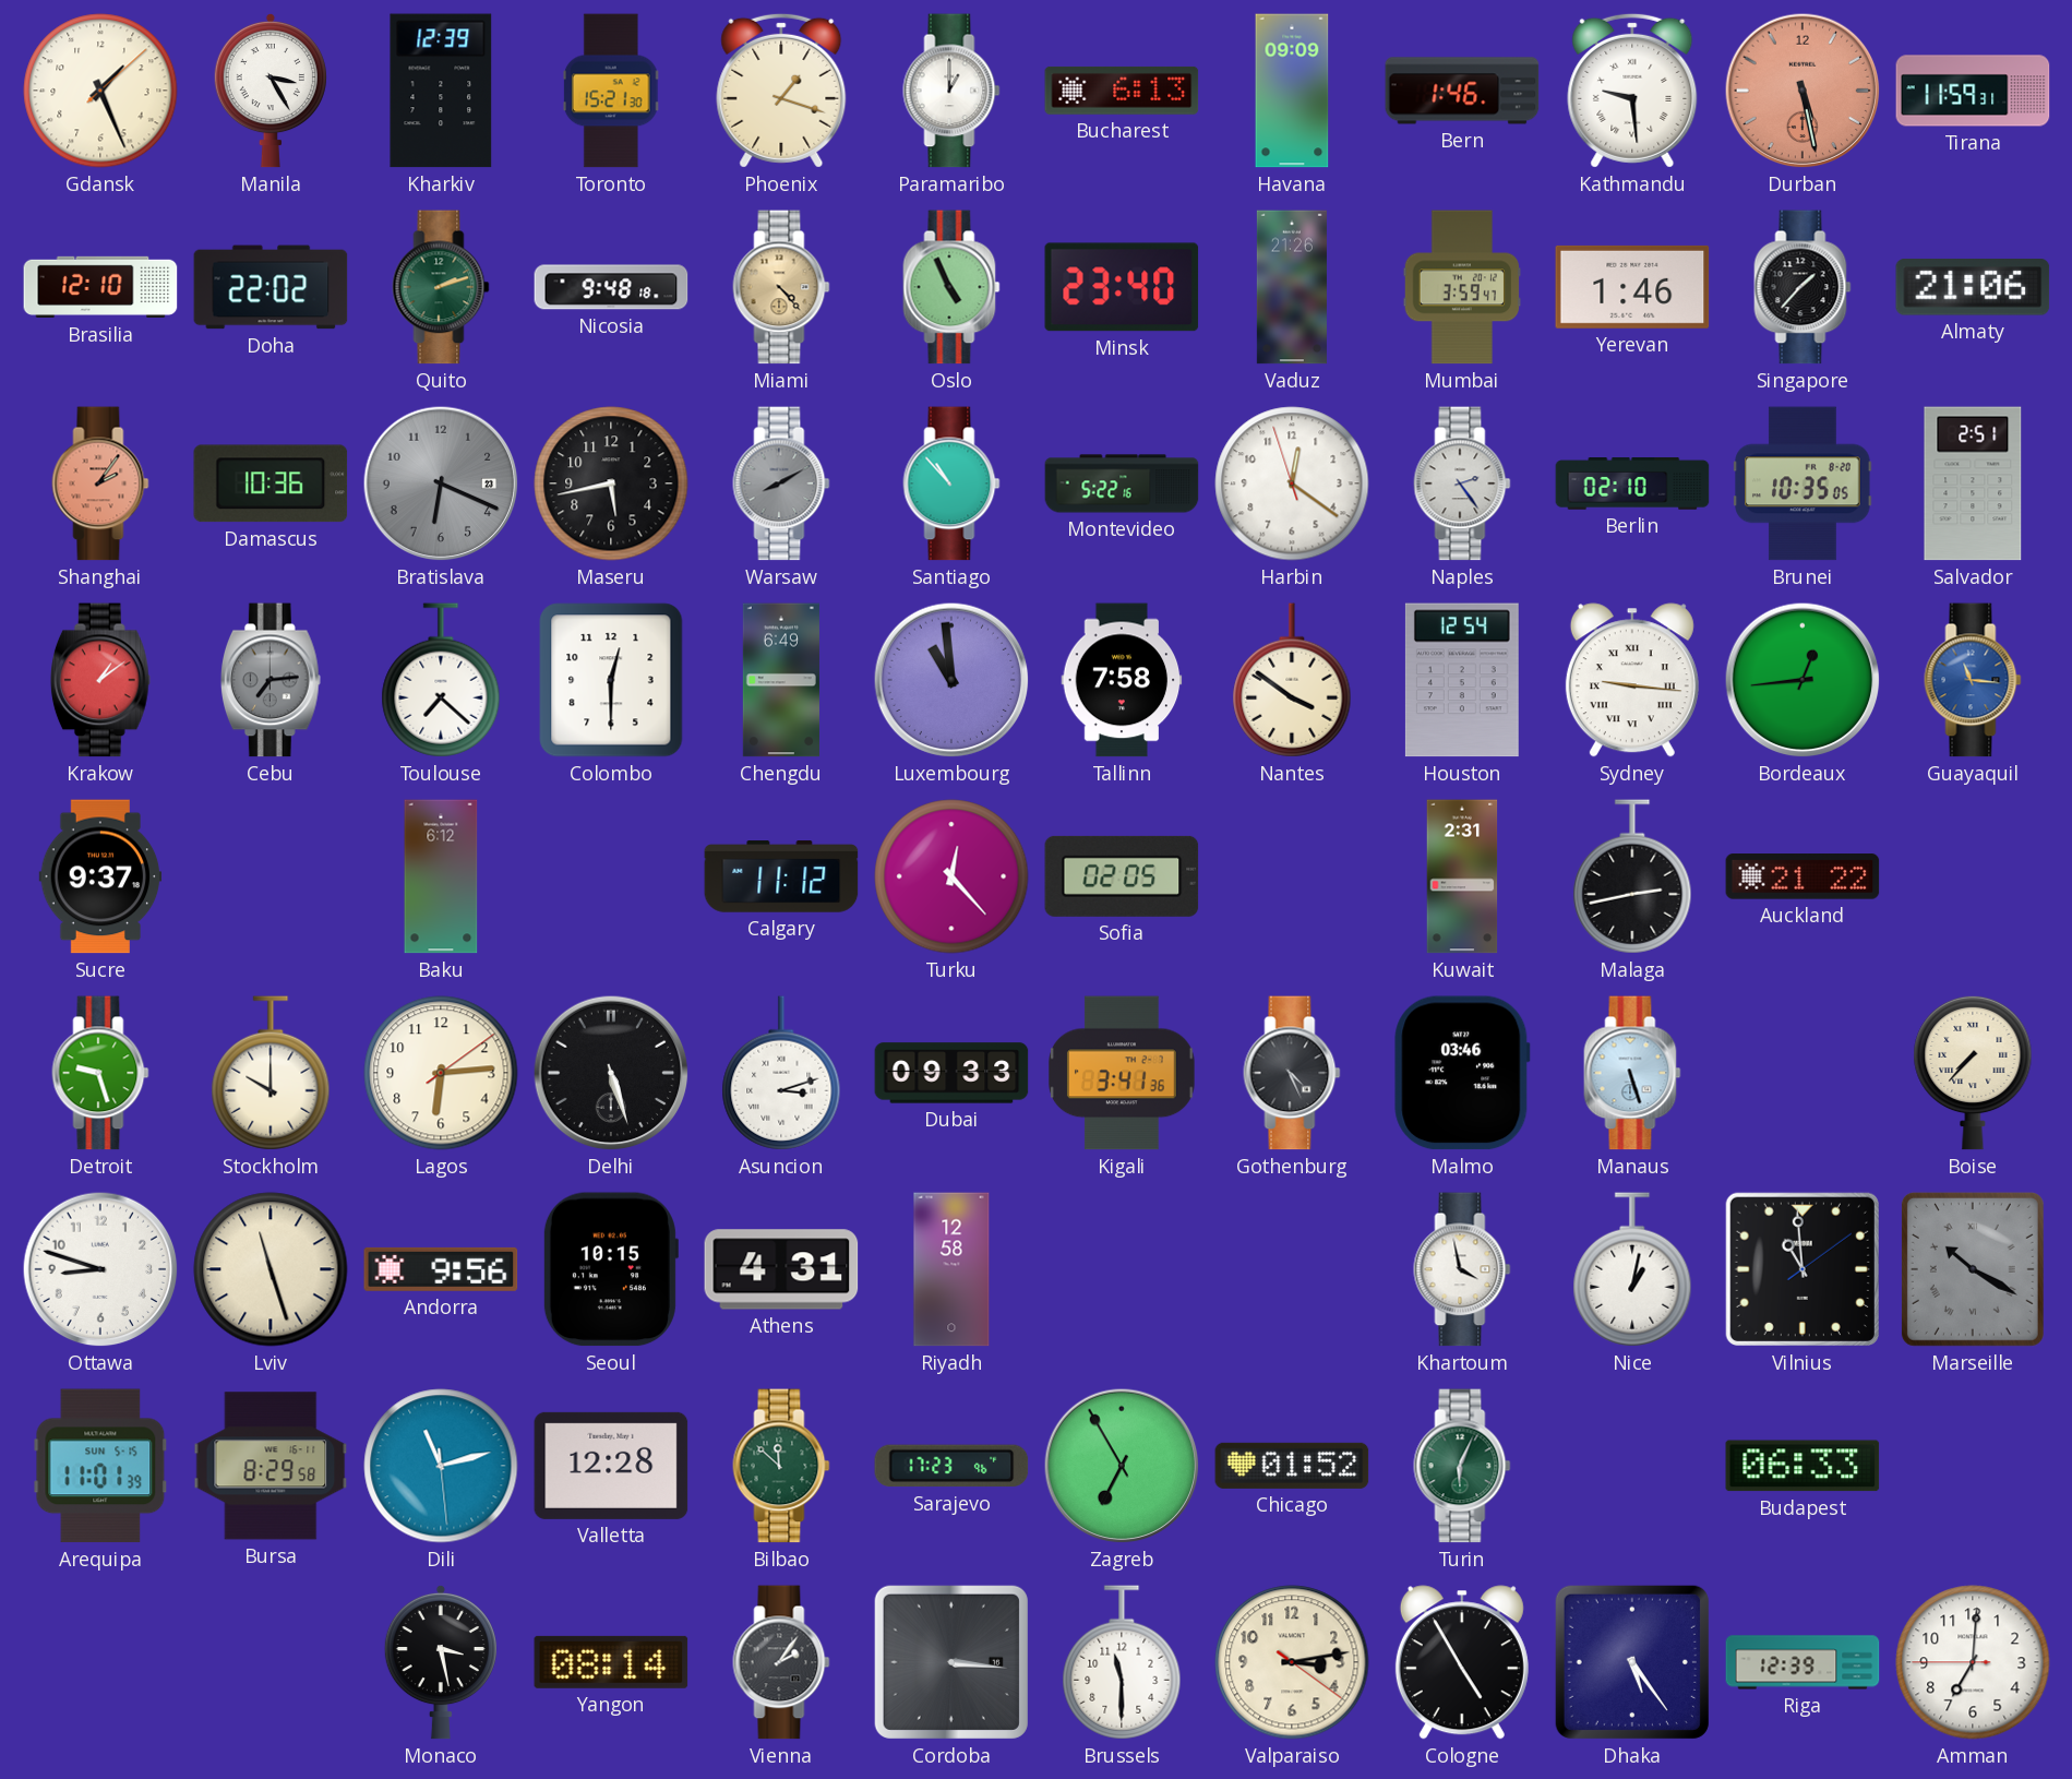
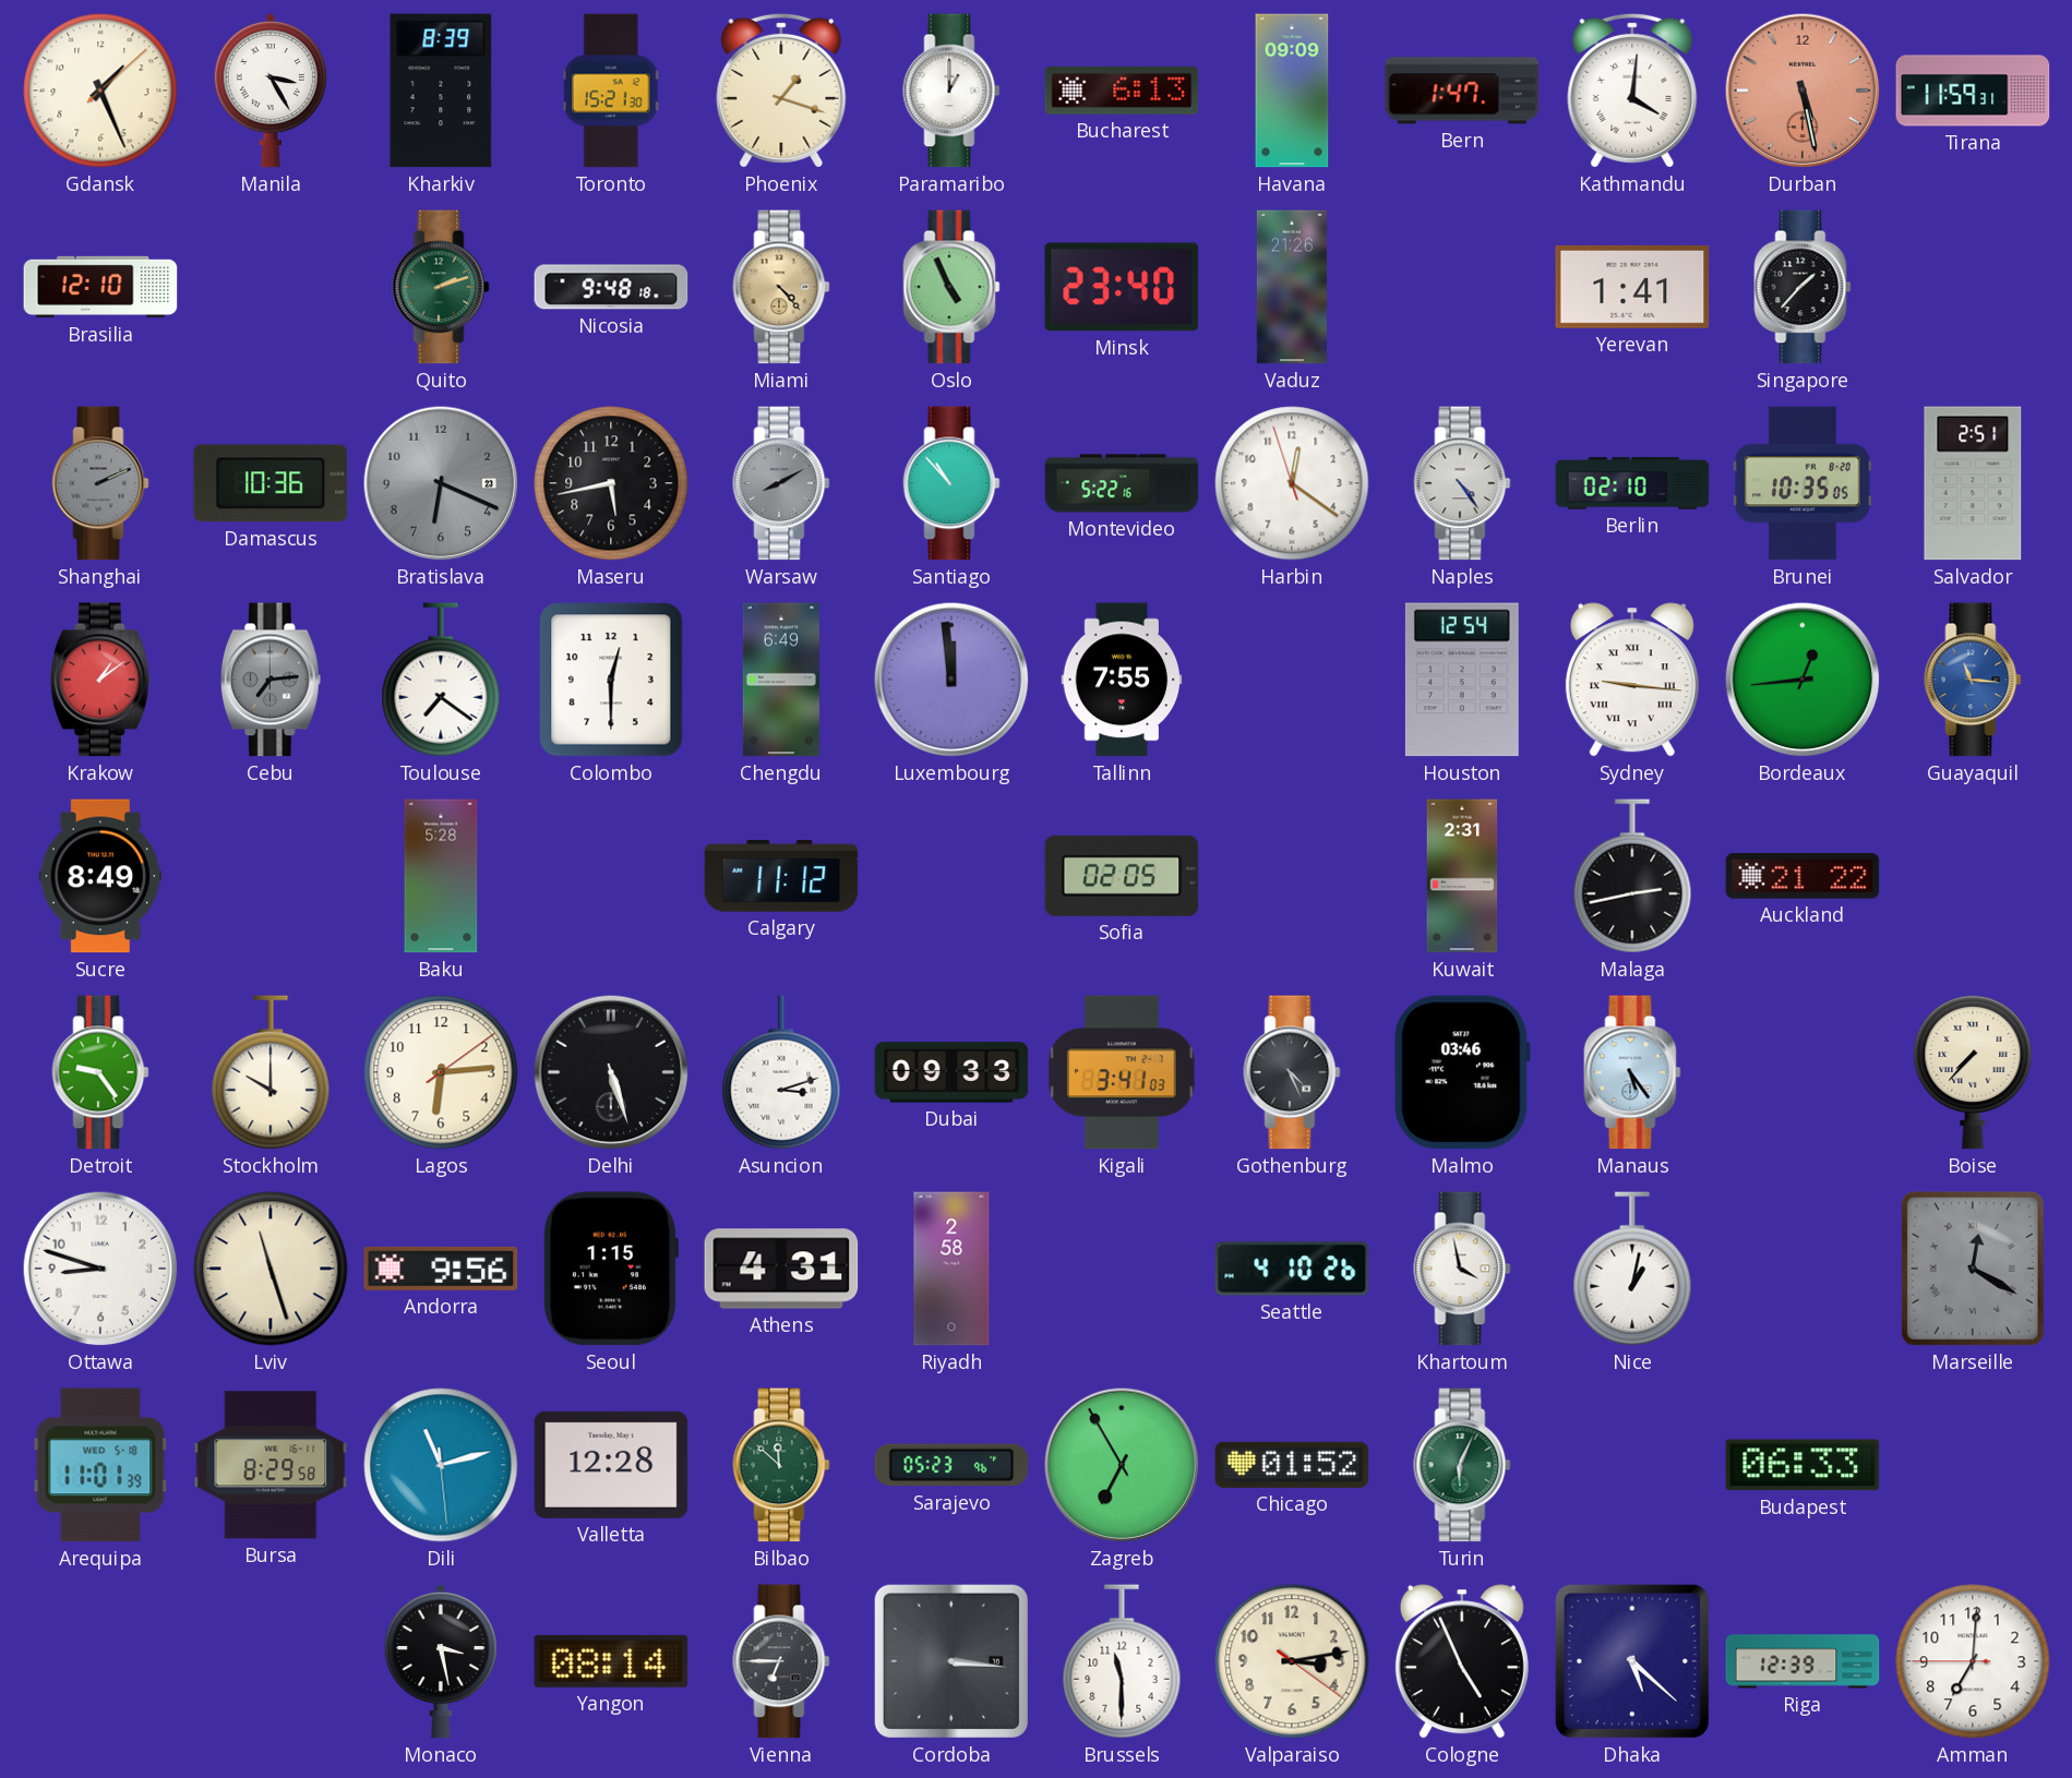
Kharkiv: 12:39 -> 8:39
Bern: 1:46 -> 1:47
Kathmandu: 9:29 -> 4:01
Doha: 22:02 -> none
Mumbai: 3:59 -> none
Yerevan: 1:46 -> 1:41
Almaty: 21:06 -> none
Shanghai: 2:06 -> 2:11
Shanghai dial: salmon -> grey
Naples: 2:24 -> 4:24
Toulouse: 7:22 -> 7:21
Luxembourg: 10:59 -> 11:59
Tallinn: 7:58 -> 7:55
Nantes: 3:51 -> none
Sucre: 9:37 -> 8:49
Baku: 6:12 -> 5:28
Turku: 12:23 -> none
Detroit: 9:27 -> 9:24
Kigali: 3:41:36 -> 3:41:03
Manaus: 5:27 -> 5:24
Seoul: 10:15 -> 1:15
Riyadh: 12:58 -> 2:58
Seattle: none -> 4:10
Vilnius: 10:59 -> none
Marseille: 10:20 -> 12:20
Arequipa date: SUN 5-15 -> WED 5-18
Sarajevo: 17:23 -> 05:23
Vienna: 2:06 -> 6:45
Cologne: 4:55 -> 4:56
Dhaka: 5:24 -> 5:22
